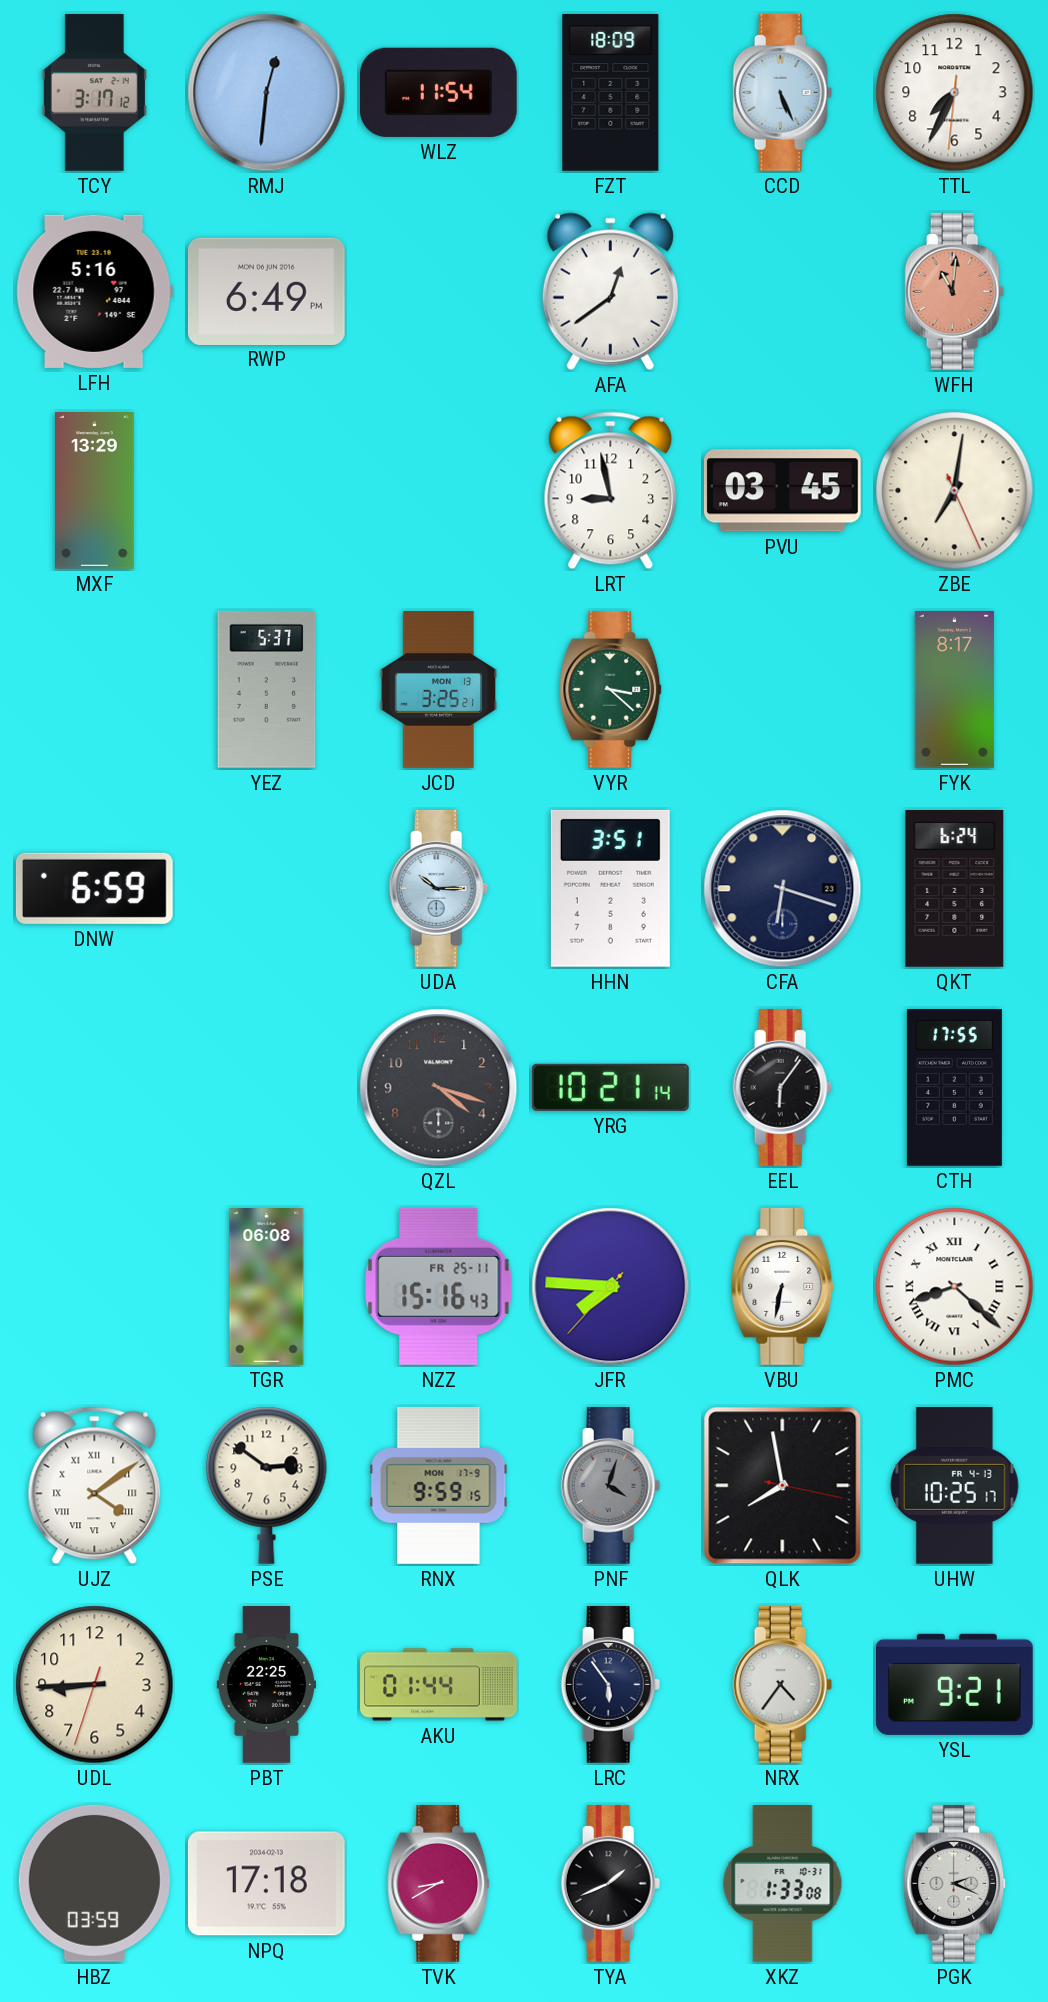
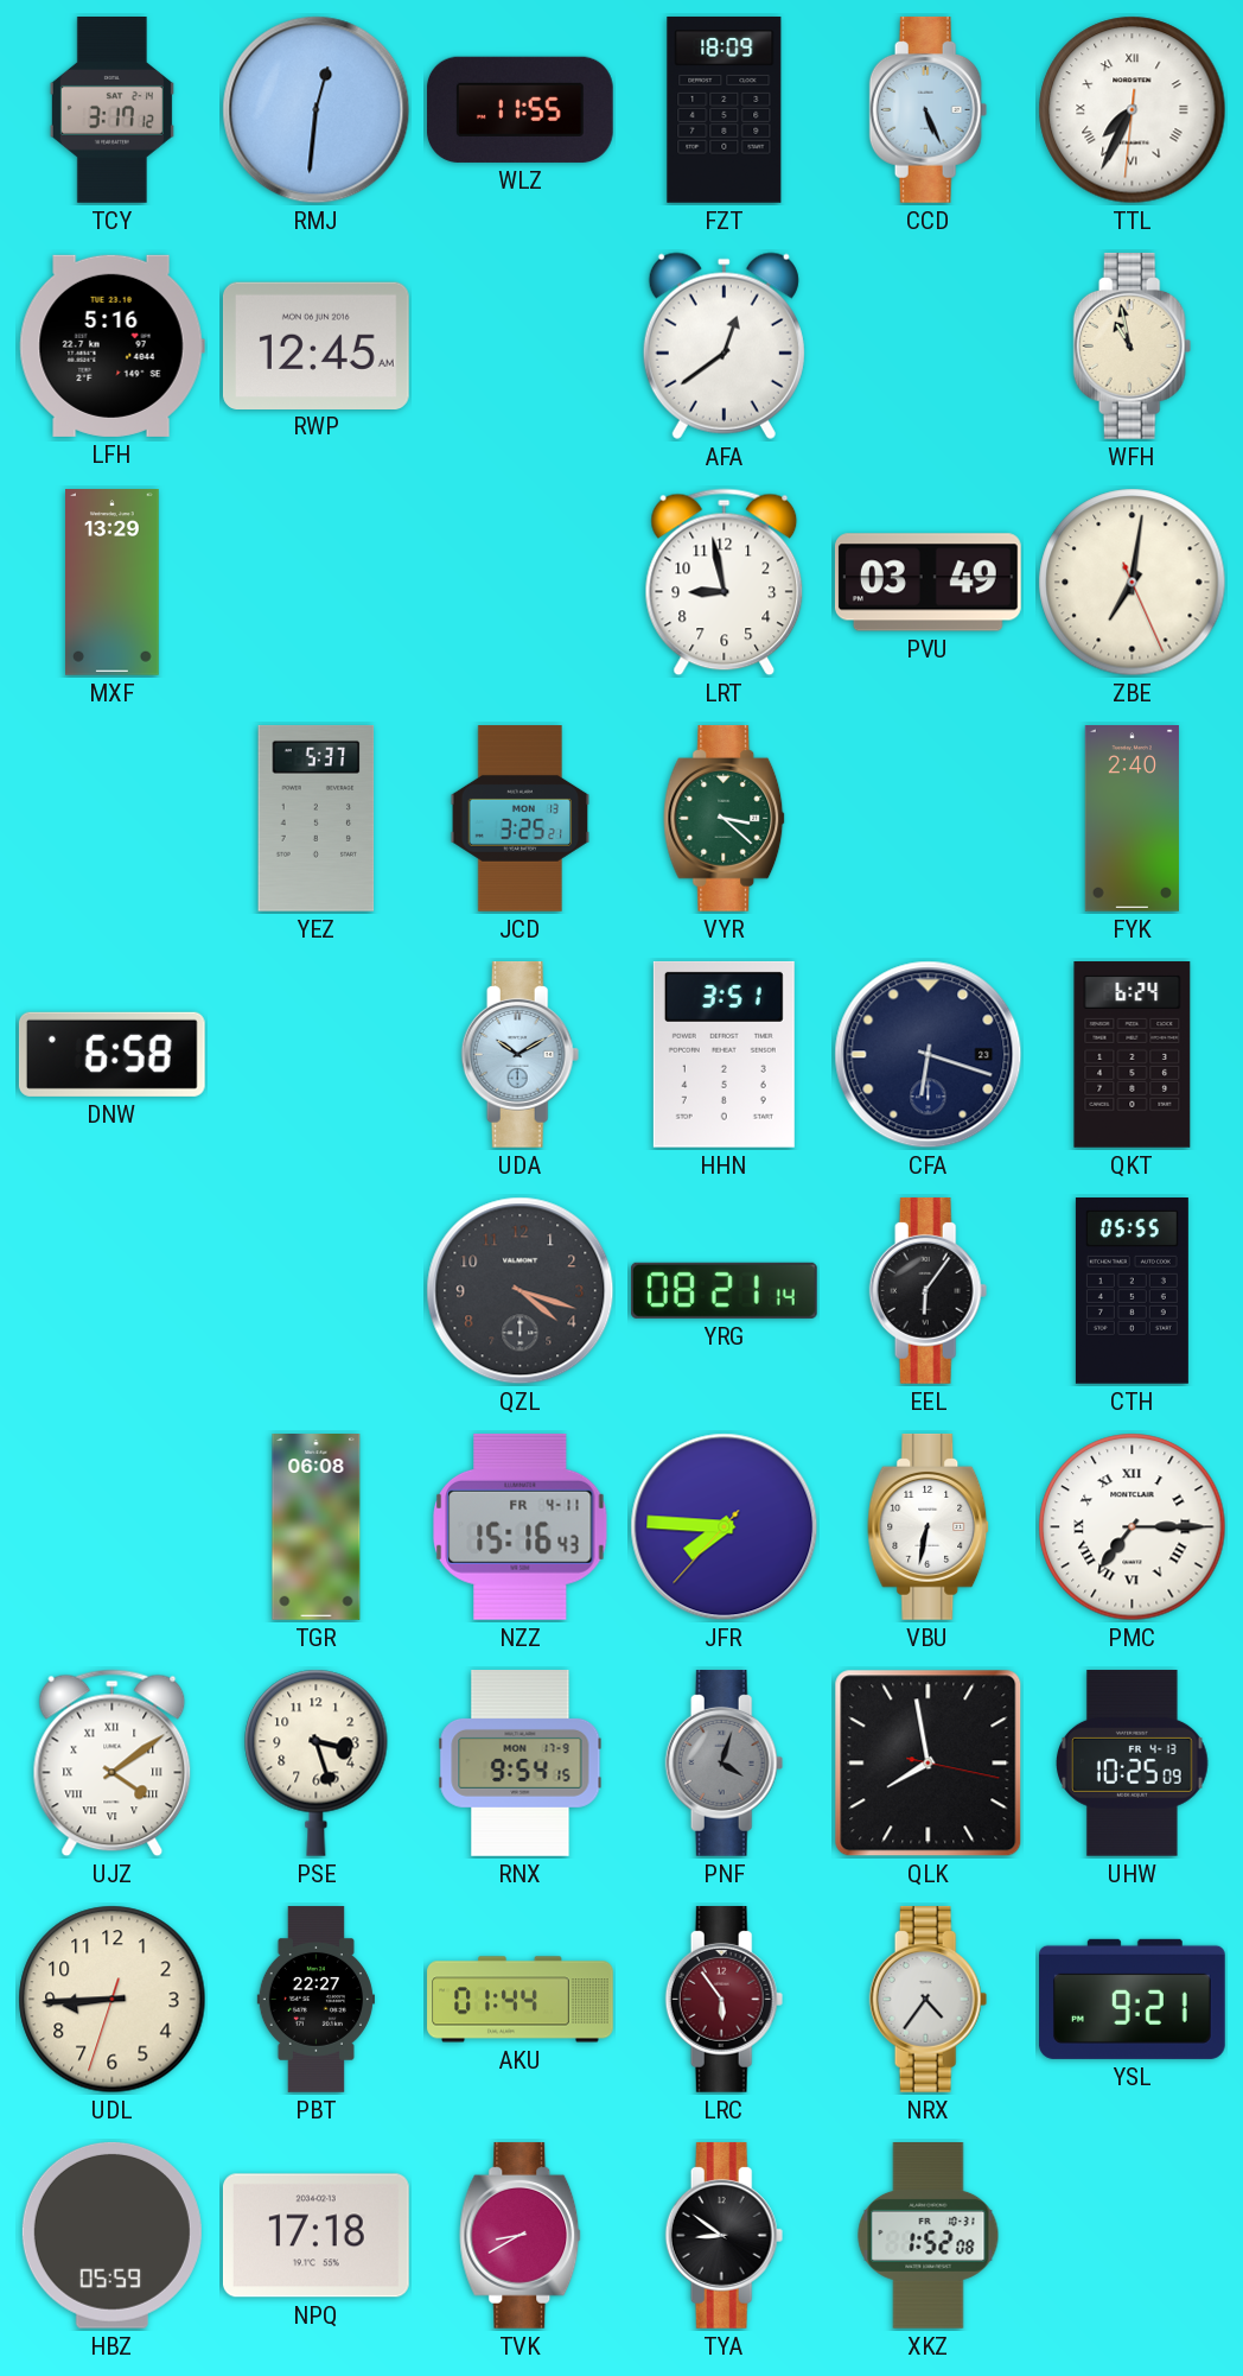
WLZ: 11:54 -> 11:55
TTL numerals: Arabic -> Roman
RWP: 6:49 -> 12:45
WFH: 11:01 -> 10:58
WFH dial: salmon -> cream
PVU: 03:45 -> 03:49
FYK: 8:17 -> 2:40
DNW: 6:59 -> 6:58
UDA: 10:15 -> 10:10
YRG: 10:21 -> 08:21
CTH: 17:55 -> 05:55
NZZ date: FR 25-11 -> FR 4-11
PMC: 8:22 -> 7:15
PSE: 2:51 -> 3:27
RNX: 9:59 -> 9:54
UHW: 10:25:17 -> 10:25:09
PBT: 22:25 -> 22:27
LRC dial: navy -> burgundy
HBZ: 03:59 -> 05:59
TYA: 1:41 -> 8:51
XKZ: 1:33 -> 1:52
PGK: 2:19 -> none
